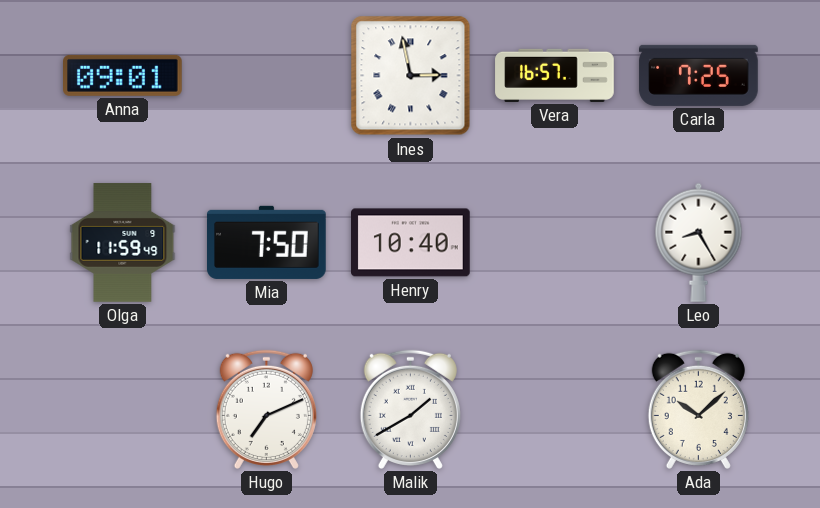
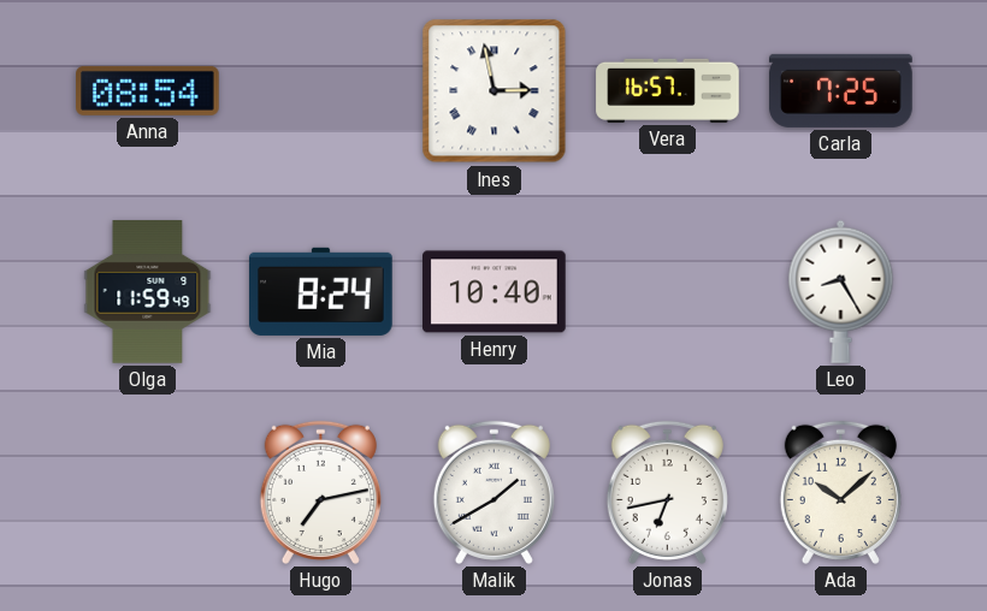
Anna: 09:01 -> 08:54
Mia: 7:50 -> 8:24
Hugo: 7:11 -> 7:13
Jonas: none -> 6:43
